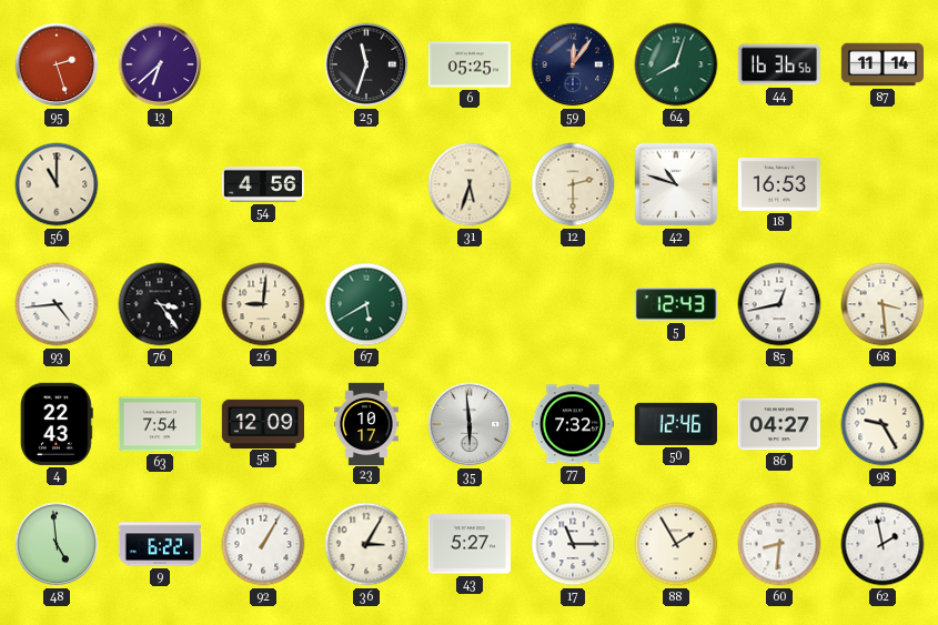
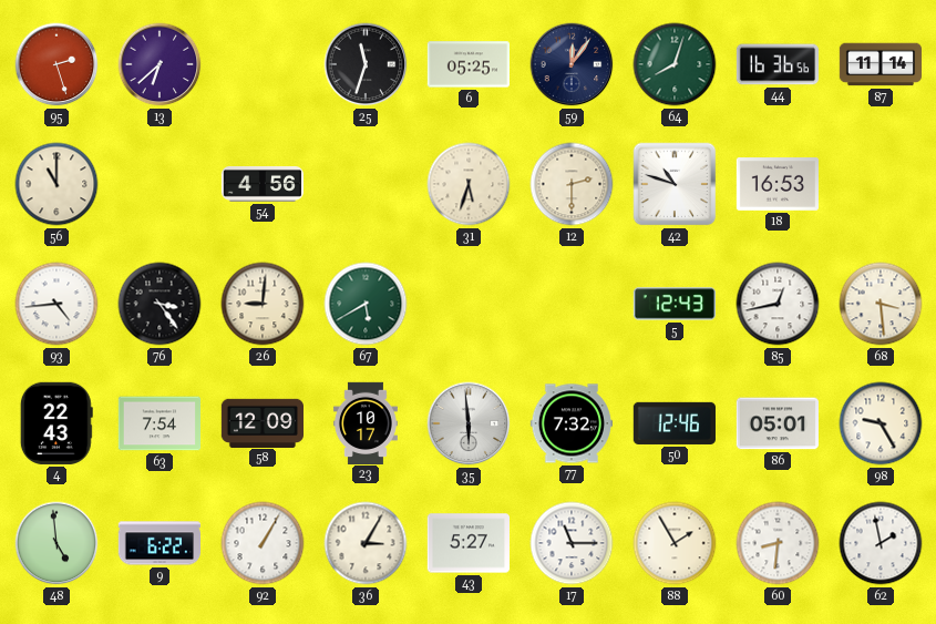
86: 04:27 -> 05:01
